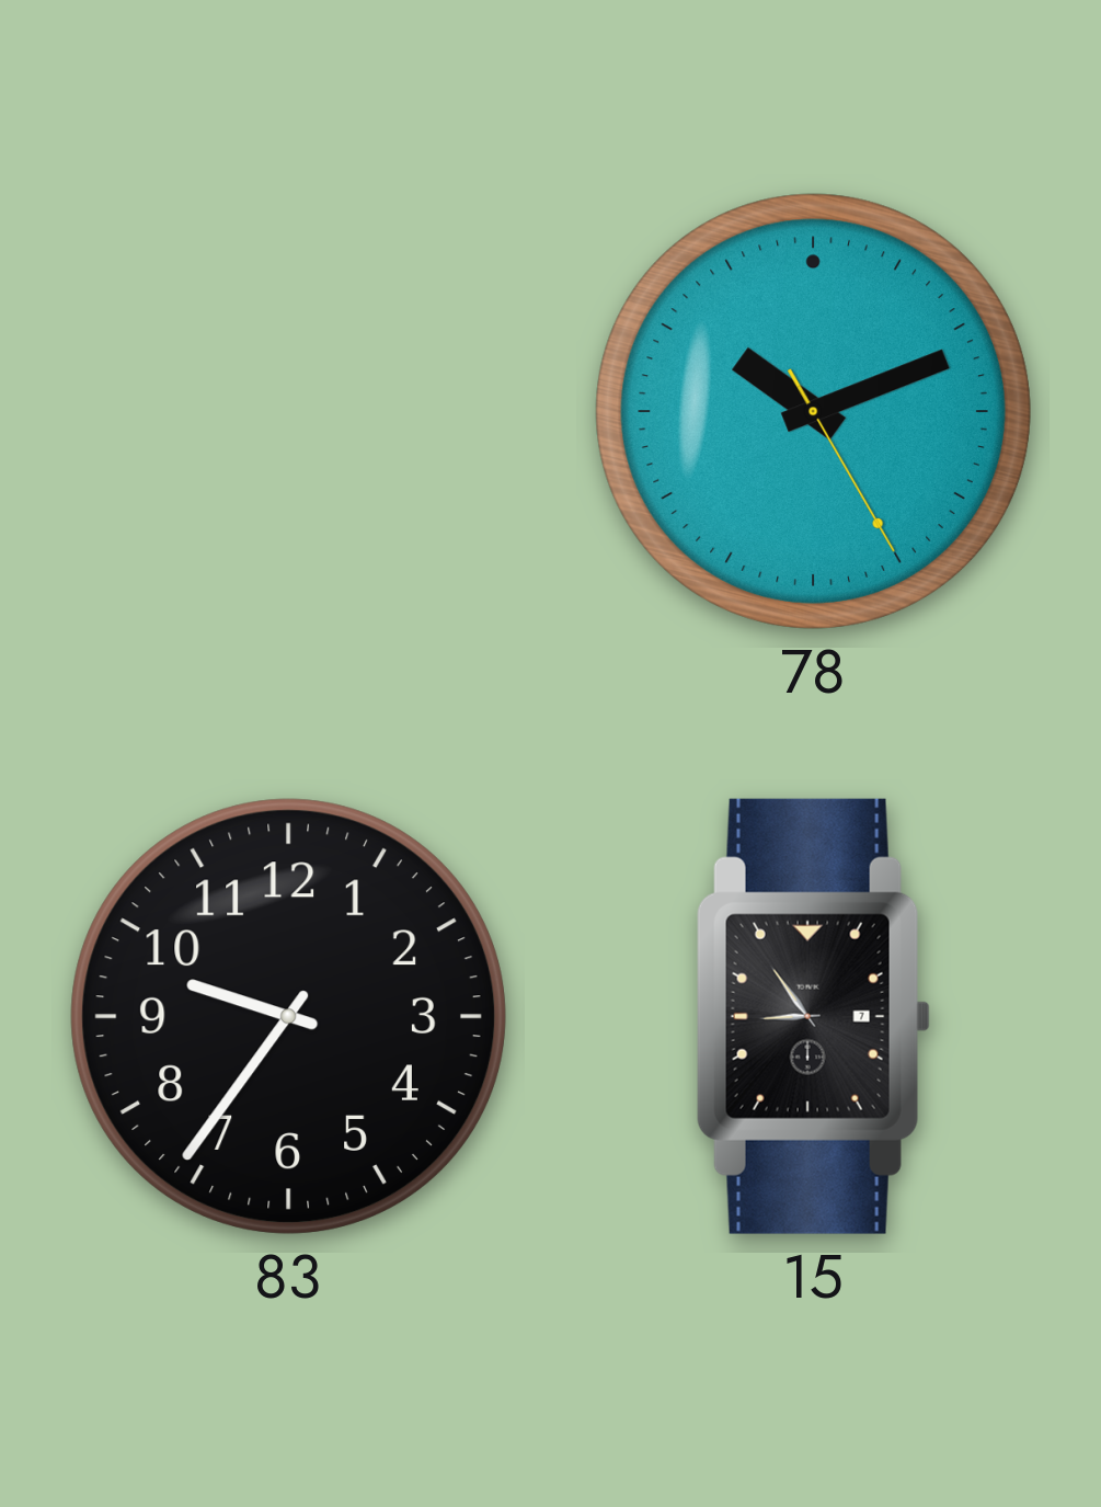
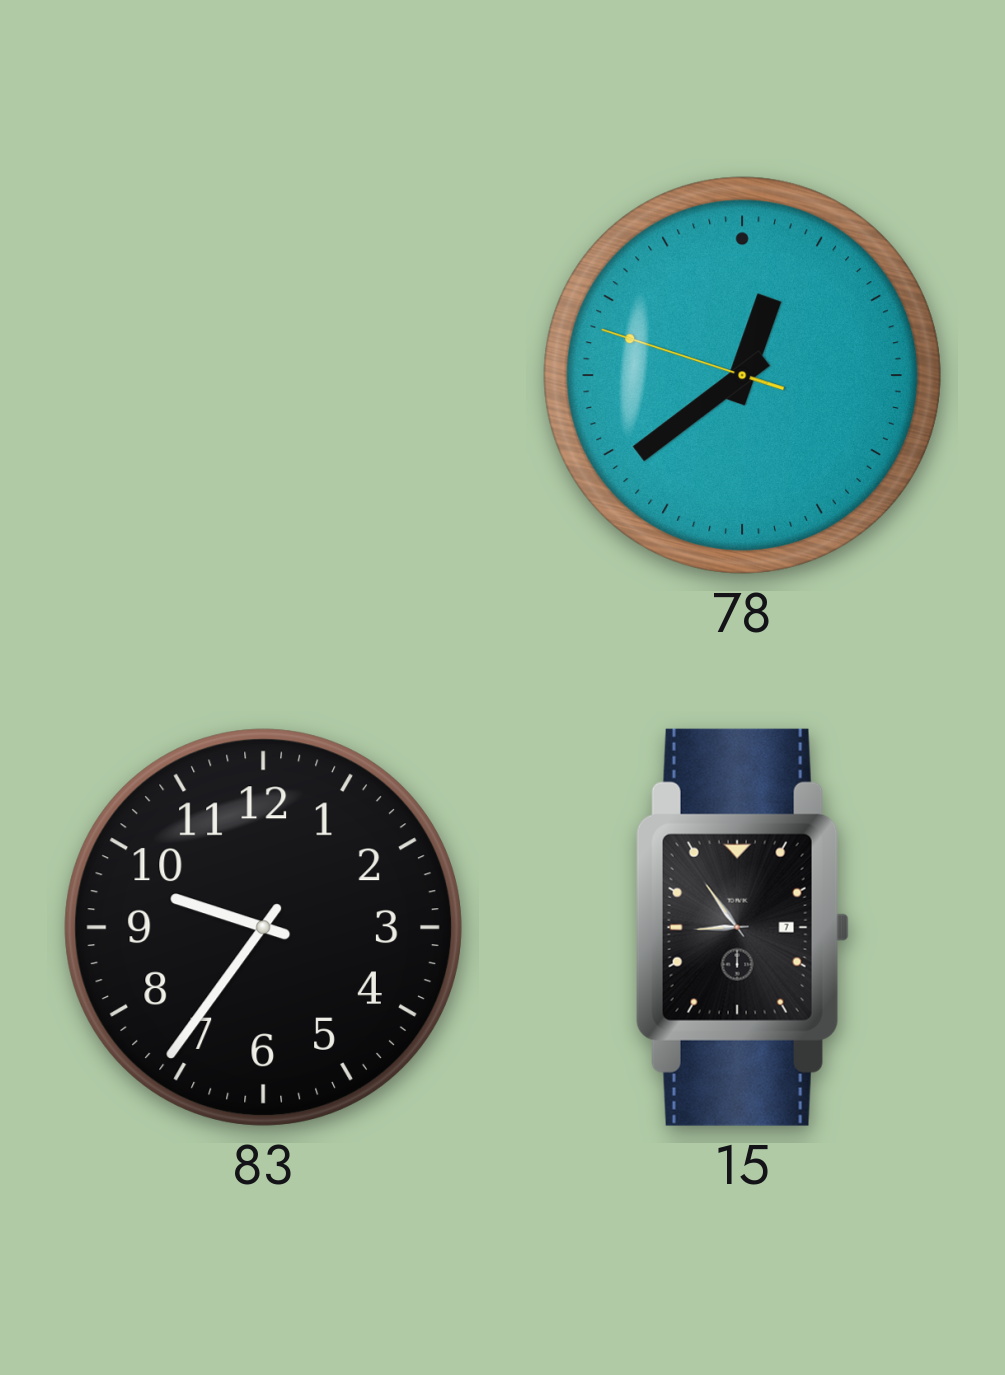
78: 10:11 -> 12:38
